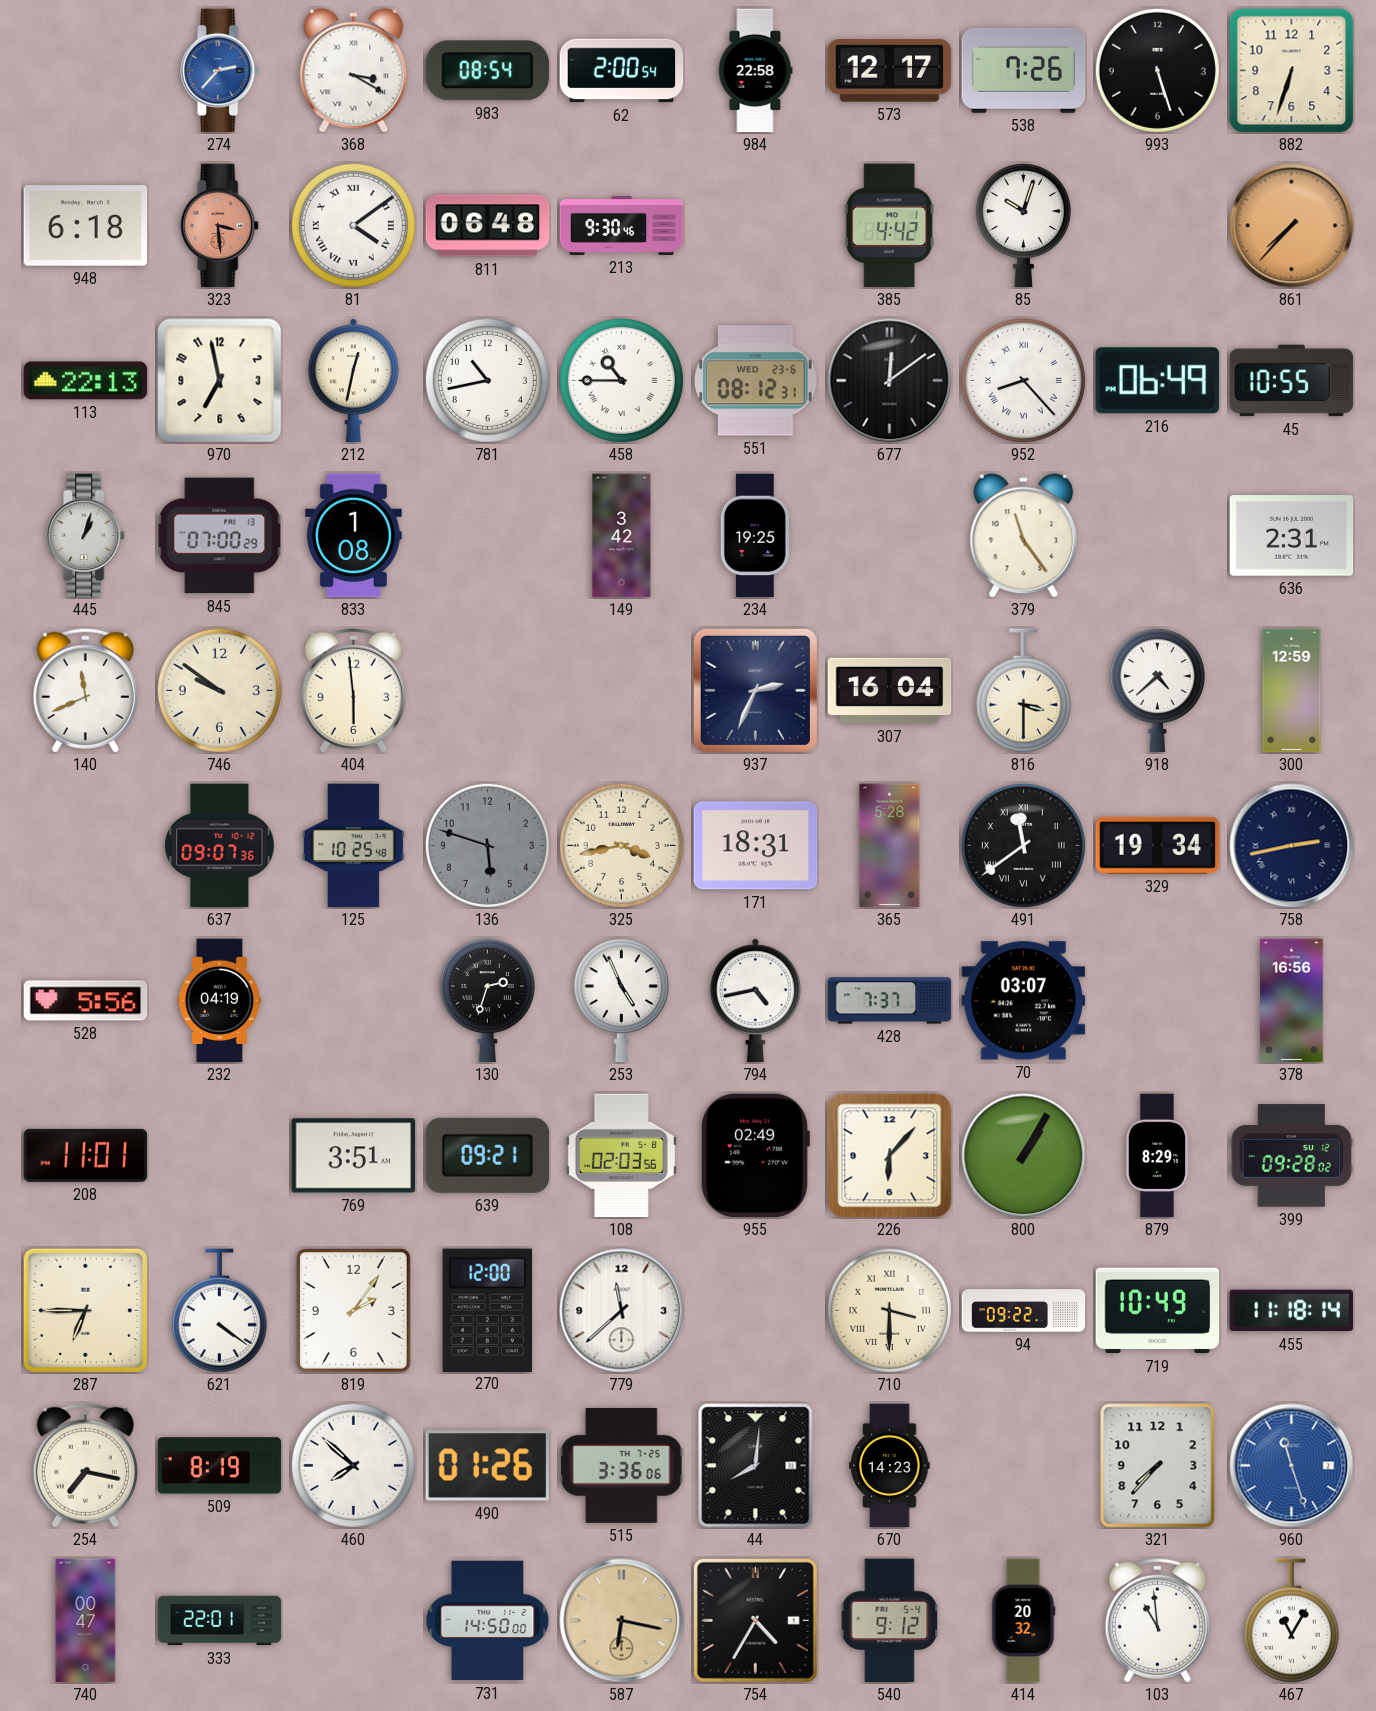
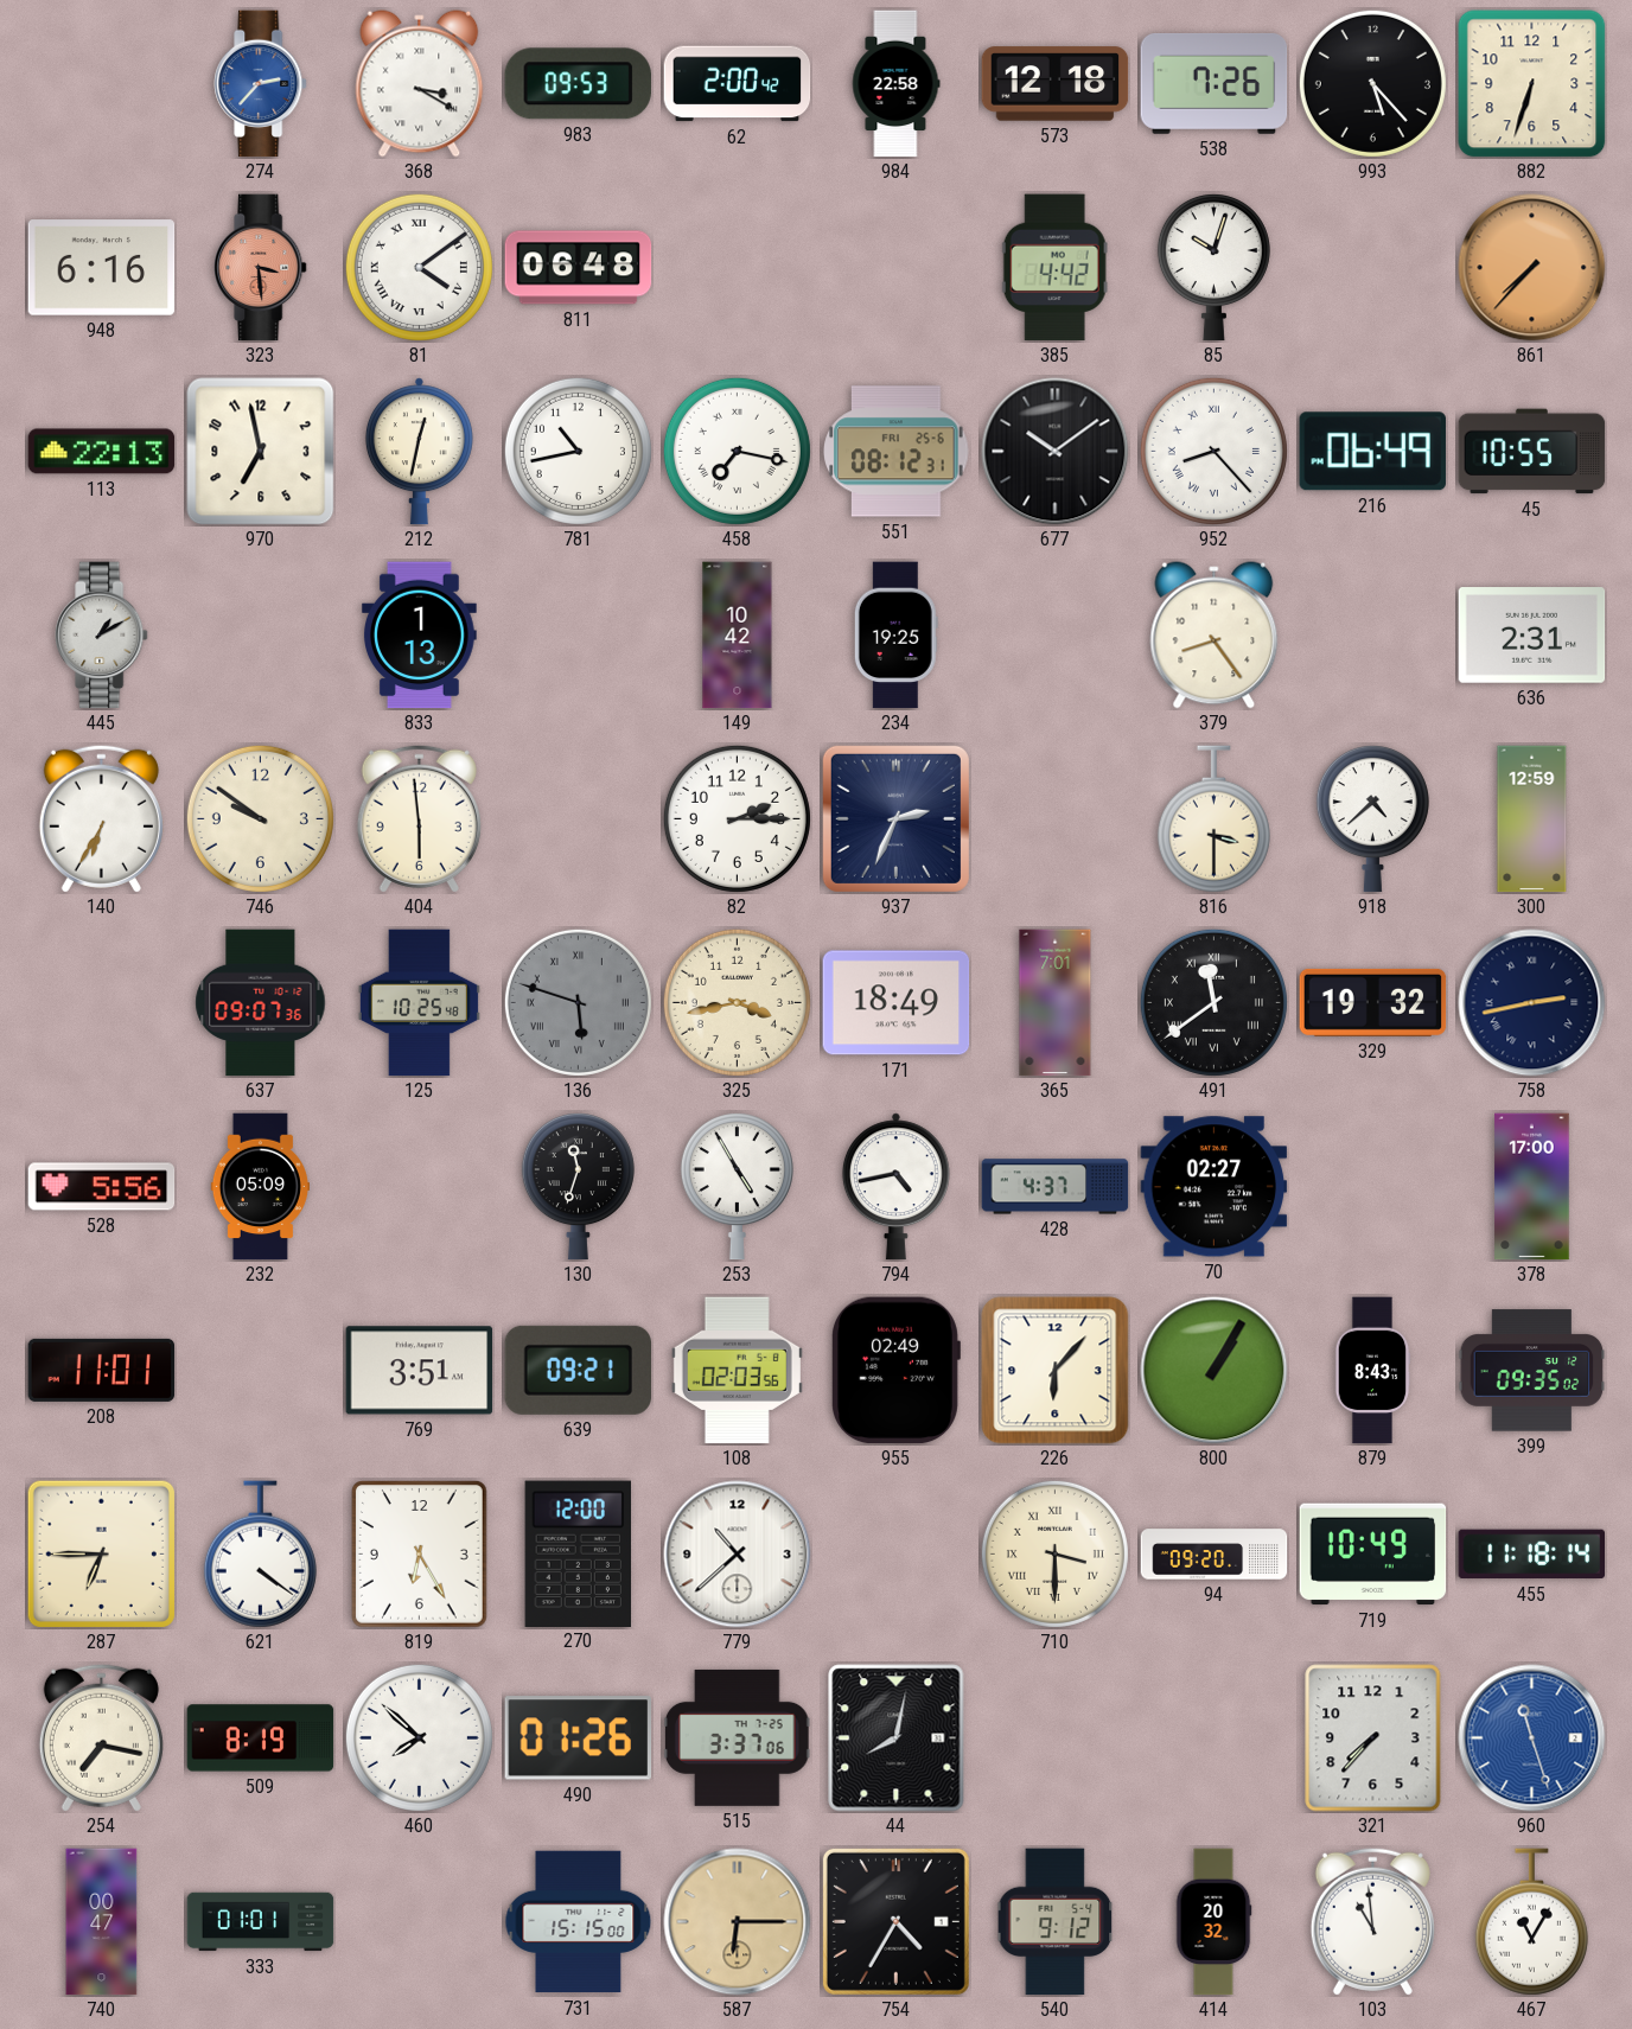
983: 08:54 -> 09:53
62: 2:00:54 -> 2:00:42
573: 12:17 -> 12:18
993: 5:27 -> 5:23
948: 6:18 -> 6:16
213: 9:30 -> none
458: 10:45 -> 7:17
551 date: WED 23-6 -> FRI 25-6
677: 12:09 -> 10:09
445: 1:03 -> 1:10
845: 07:00 -> none
833: 1:08 -> 1:13
149: 3:42 -> 10:42
379: 11:24 -> 8:24
140: 11:41 -> 6:35
82: none -> 2:15
307: 16:04 -> none
136 numerals: Arabic -> Roman
171: 18:31 -> 18:49
365: 5:28 -> 7:01
329: 19:34 -> 19:32
232: 04:19 -> 05:09
130: 2:33 -> 11:33
253: 4:56 -> 4:55
428: 7:37 -> 4:37
70: 03:07 -> 02:27
378: 16:56 -> 17:00
879: 8:29 -> 8:43
399: 09:28 -> 09:35
819: 2:06 -> 6:25
779: 11:38 -> 10:38
94: 09:22 -> 09:20
515: 3:36 -> 3:37
44: 8:01 -> 8:02
670: 14:23 -> none
333: 22:01 -> 01:01
731: 14:50 -> 15:15
587: 6:17 -> 6:15
